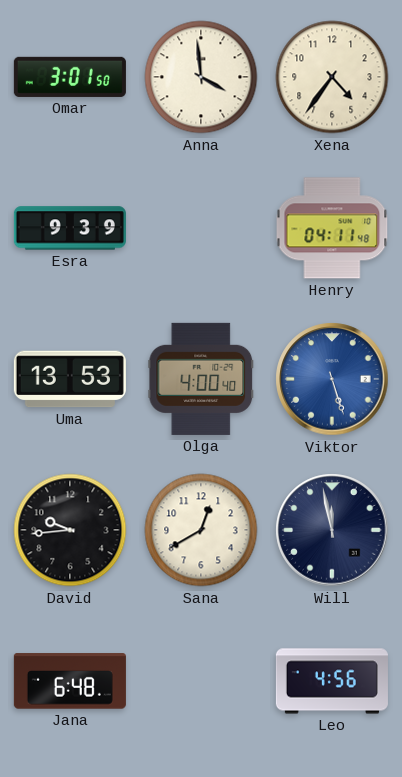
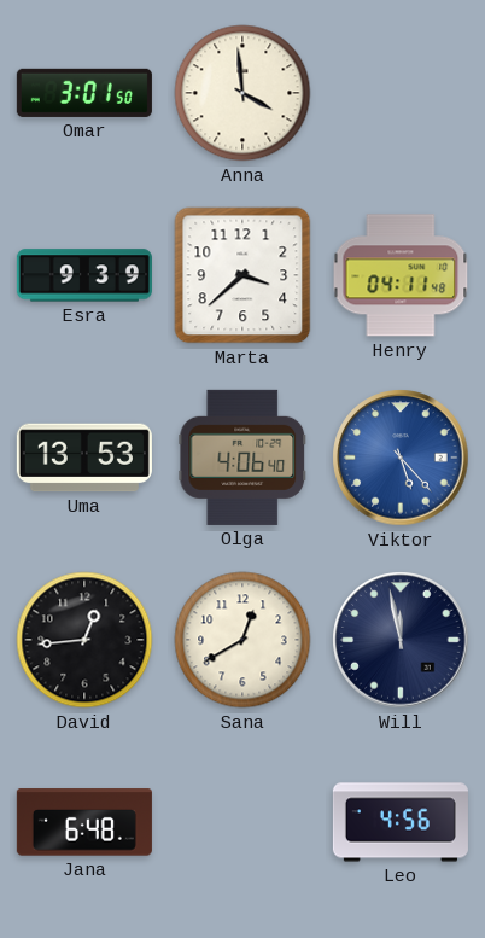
Xena: 4:36 -> none
Marta: none -> 3:38
Olga: 4:00 -> 4:06
Viktor: 5:27 -> 5:23
David: 9:44 -> 12:44
